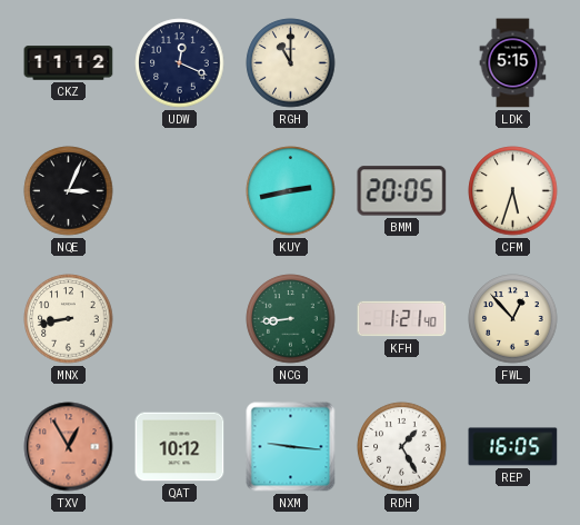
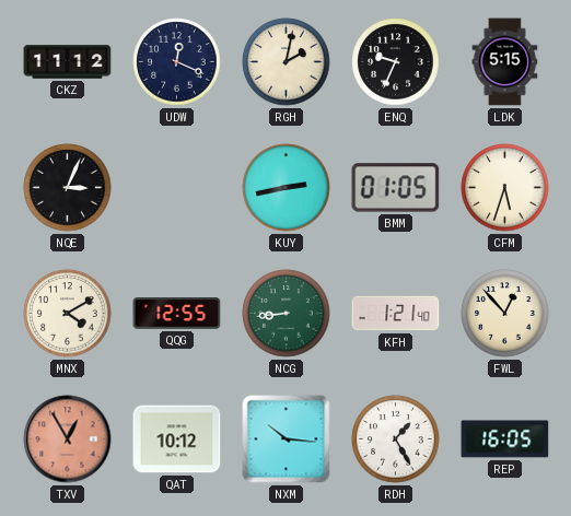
RGH: 11:00 -> 2:02
ENQ: none -> 9:34
BMM: 20:05 -> 01:05
MNX: 8:43 -> 4:10
QQG: none -> 12:55
NXM: 9:16 -> 10:16
